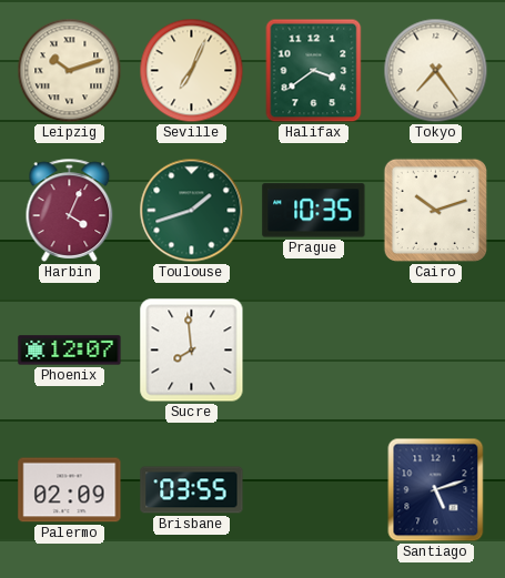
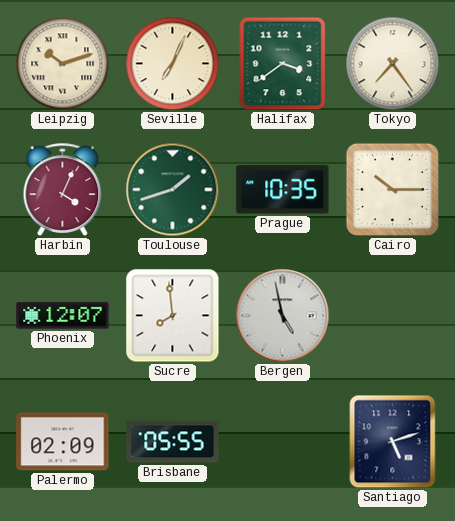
Cairo: 10:12 -> 10:15
Bergen: none -> 4:58
Brisbane: 03:55 -> 05:55
